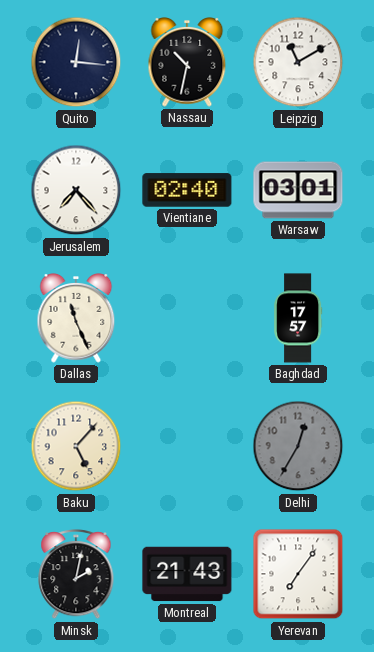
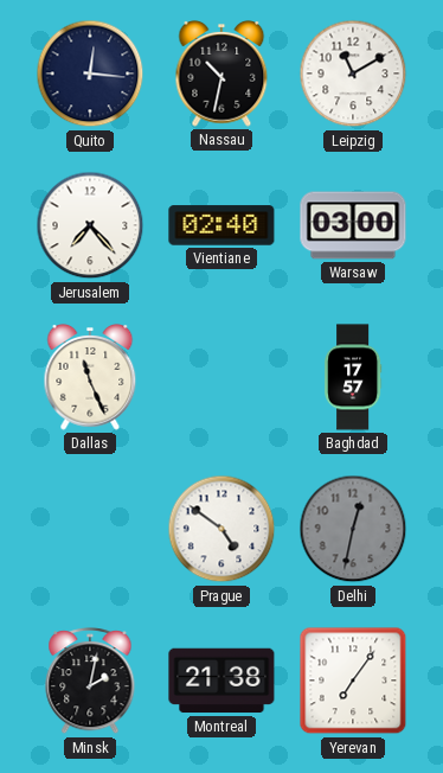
Warsaw: 03:01 -> 03:00
Baku: 5:07 -> none
Prague: none -> 4:51
Delhi: 12:35 -> 12:32
Montreal: 21:43 -> 21:38
